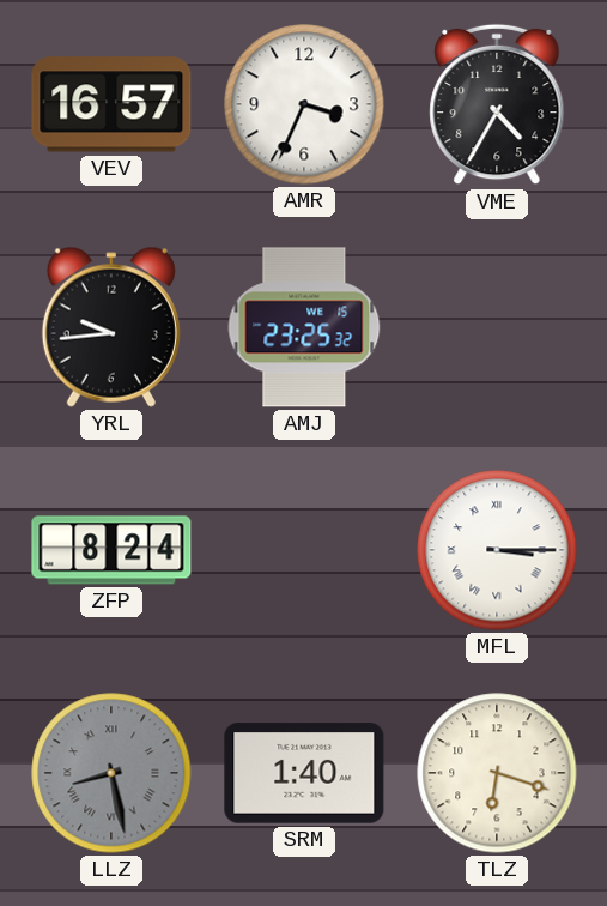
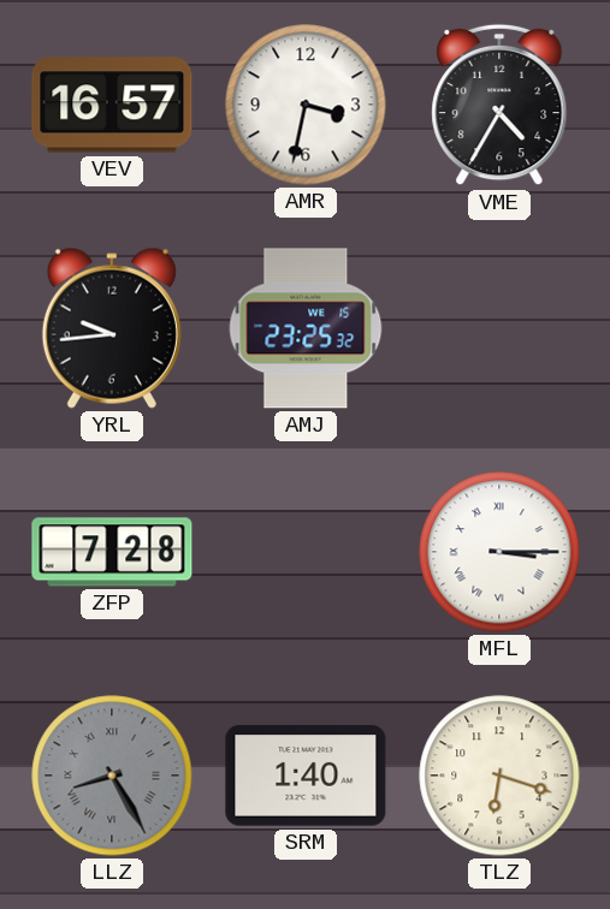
AMR: 3:34 -> 3:32
ZFP: 8:24 -> 7:28
LLZ: 8:28 -> 8:25
